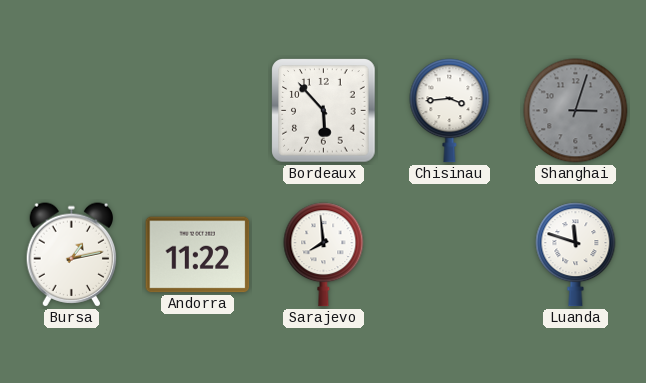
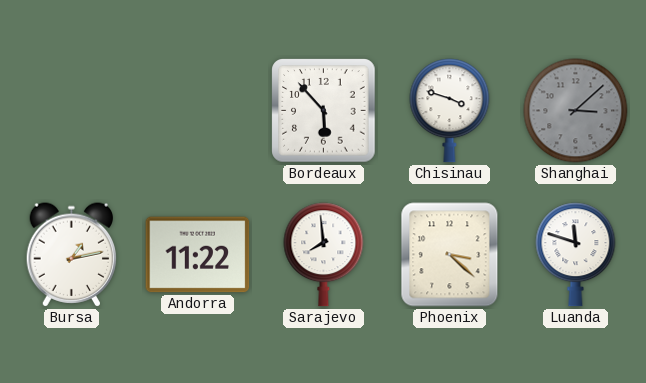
Chisinau: 3:44 -> 3:48
Shanghai: 3:03 -> 3:08
Phoenix: none -> 3:22
